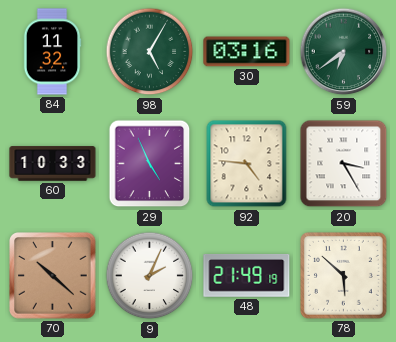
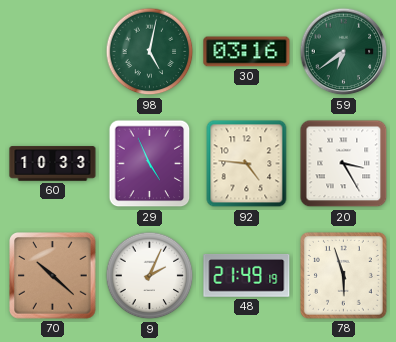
84: 11:32 -> none
98: 5:05 -> 5:02
78: 5:52 -> 5:57
